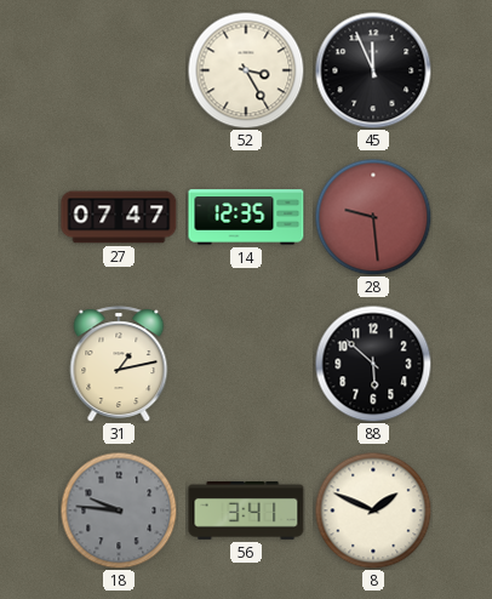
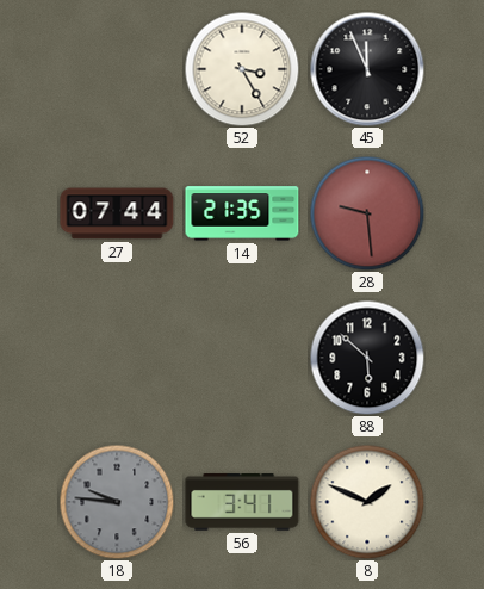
27: 07:47 -> 07:44
14: 12:35 -> 21:35
31: 1:13 -> none
